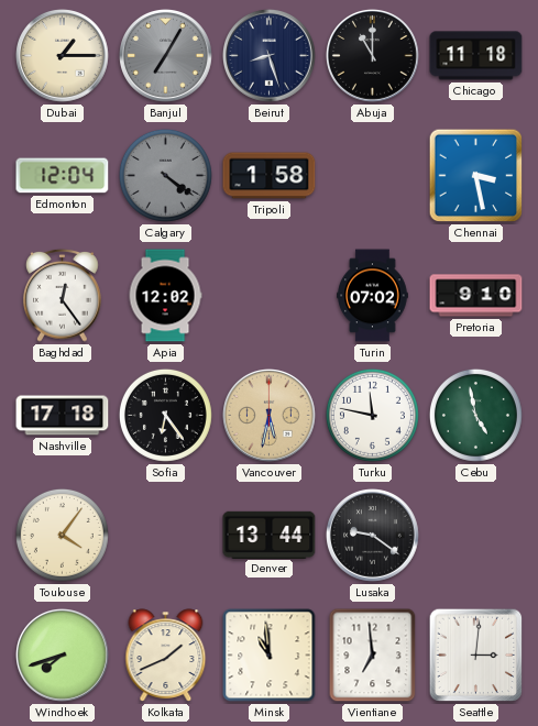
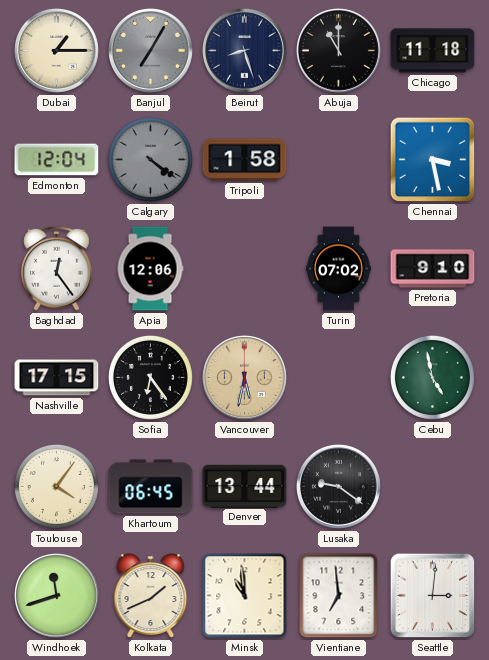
Apia: 12:02 -> 12:06
Nashville: 17:18 -> 17:15
Turku: 11:47 -> none
Khartoum: none -> 06:45
Windhoek: 7:42 -> 11:42
